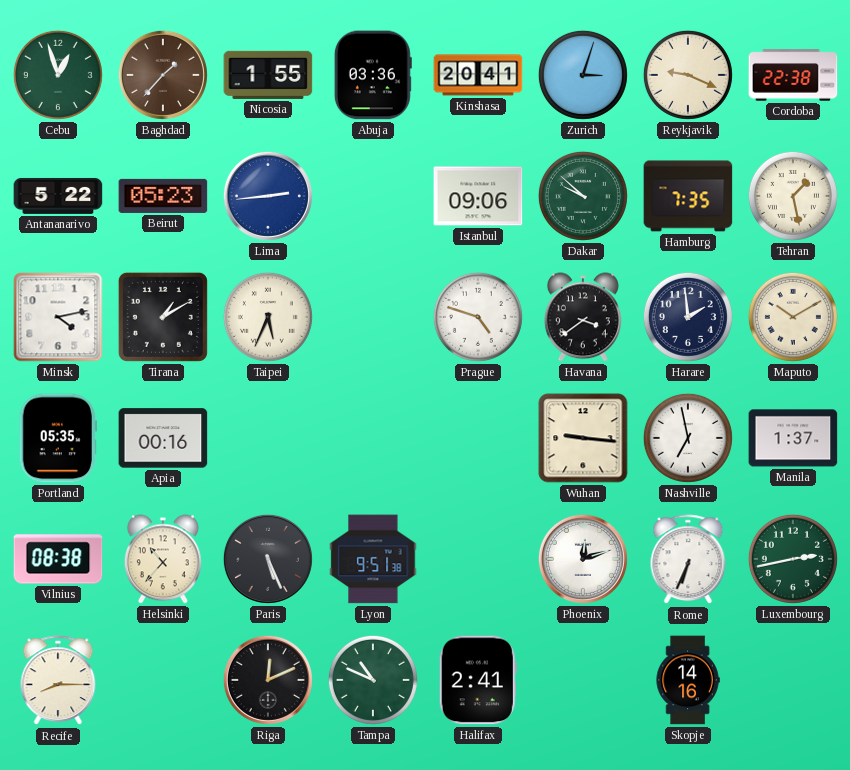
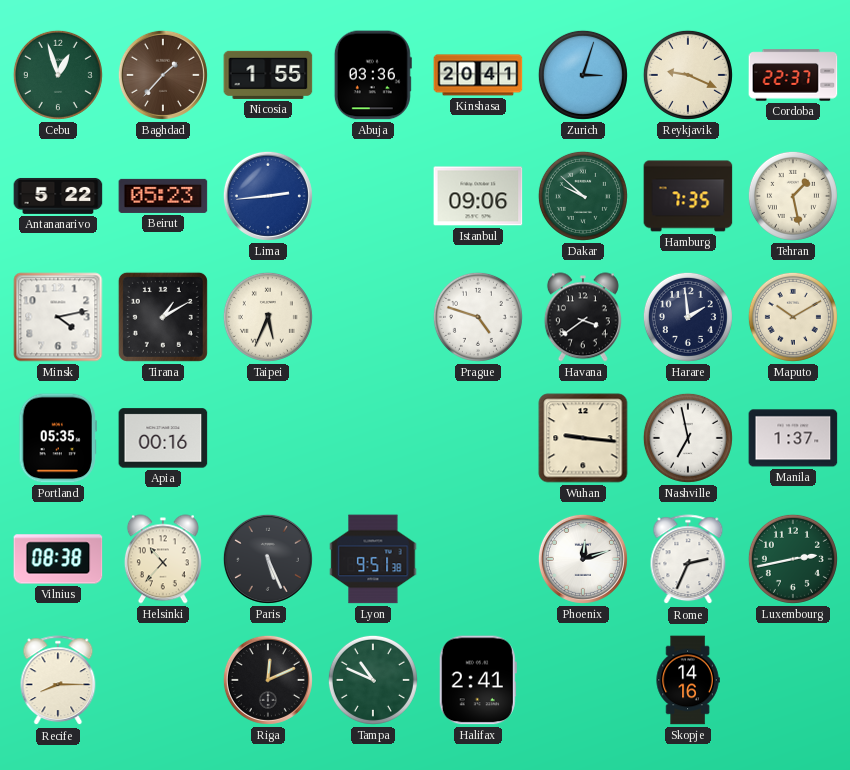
Cordoba: 22:38 -> 22:37
Rome: 6:34 -> 2:34
